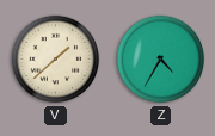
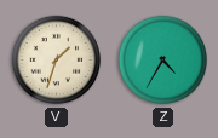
V: 1:38 -> 1:33
